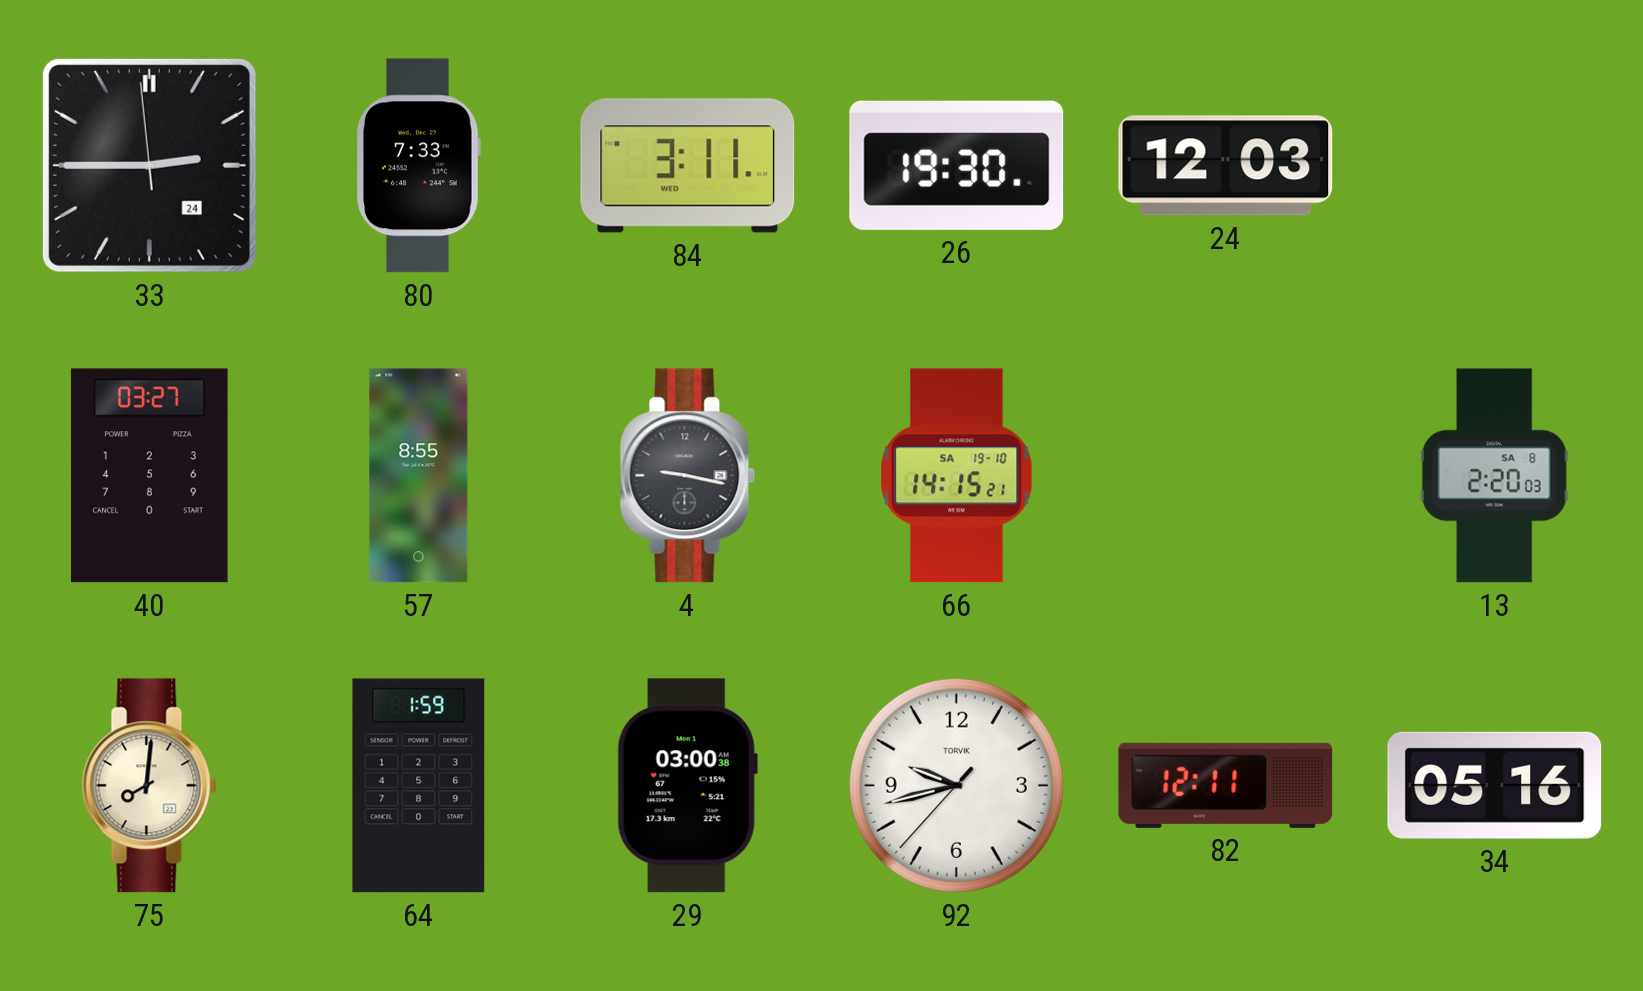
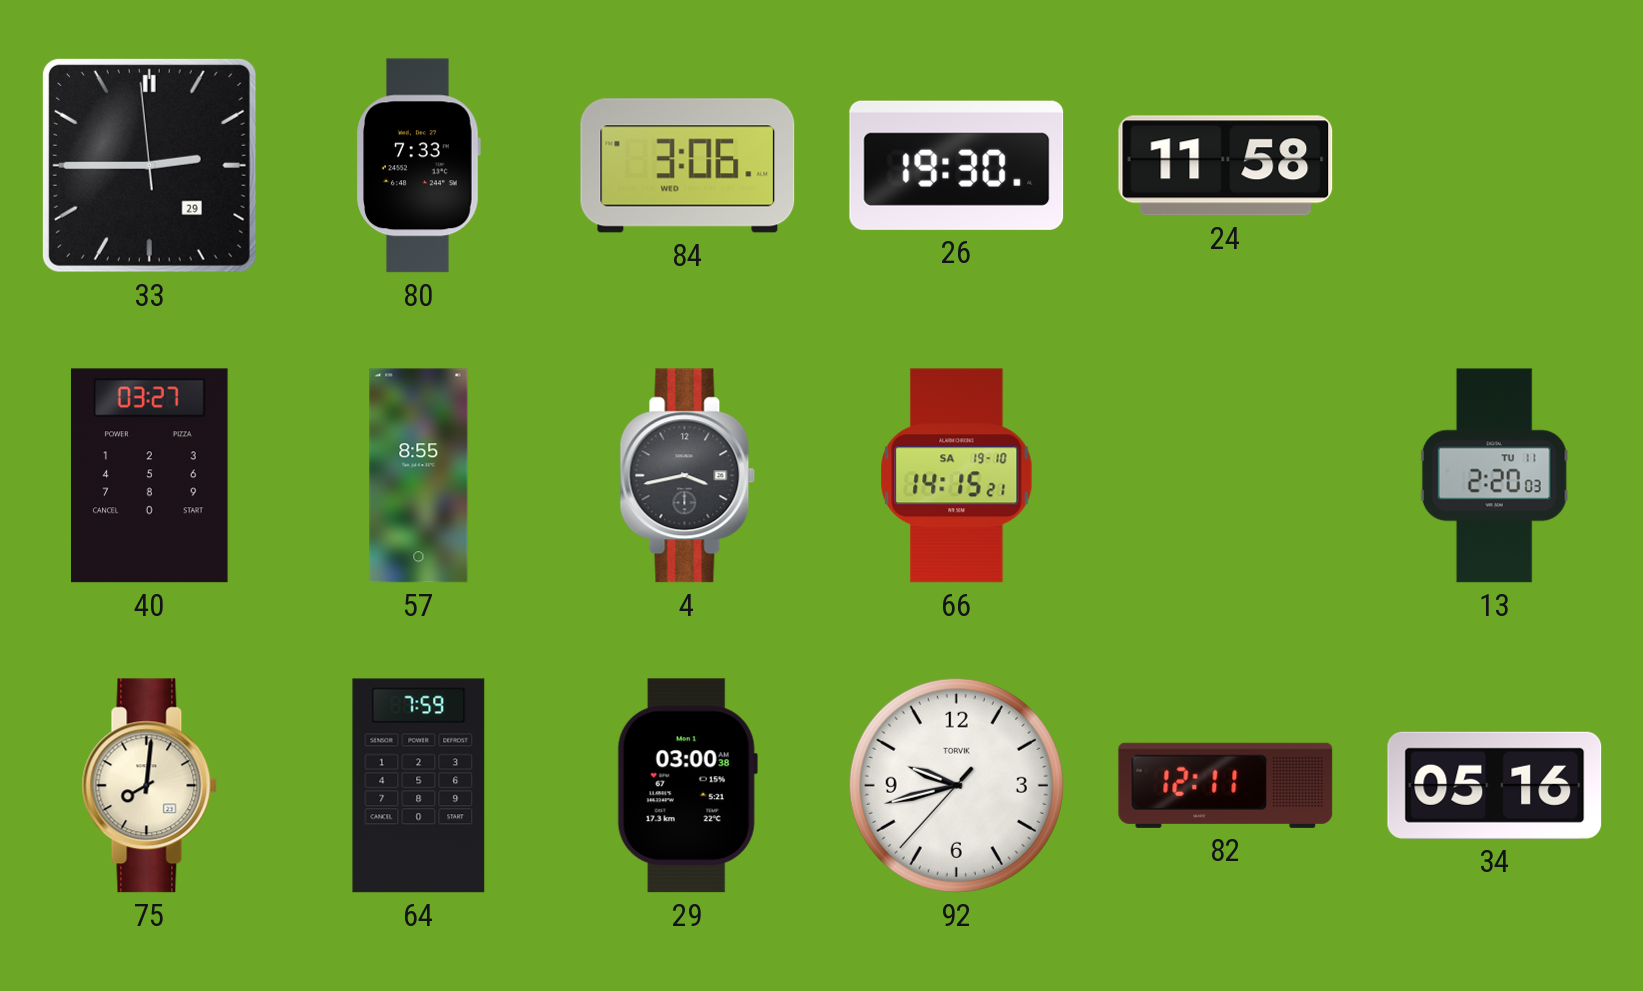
33 date: 24 -> 29
84: 3:11 -> 3:06
24: 12:03 -> 11:58
4: 9:17 -> 3:43
13 date: SA 8 -> TU 11
64: 1:59 -> 7:59
